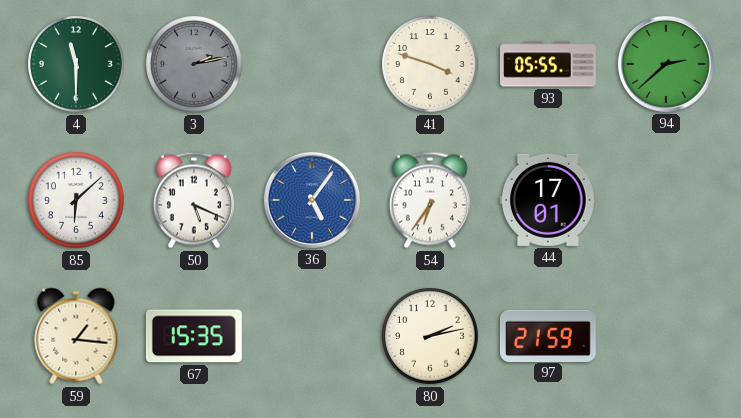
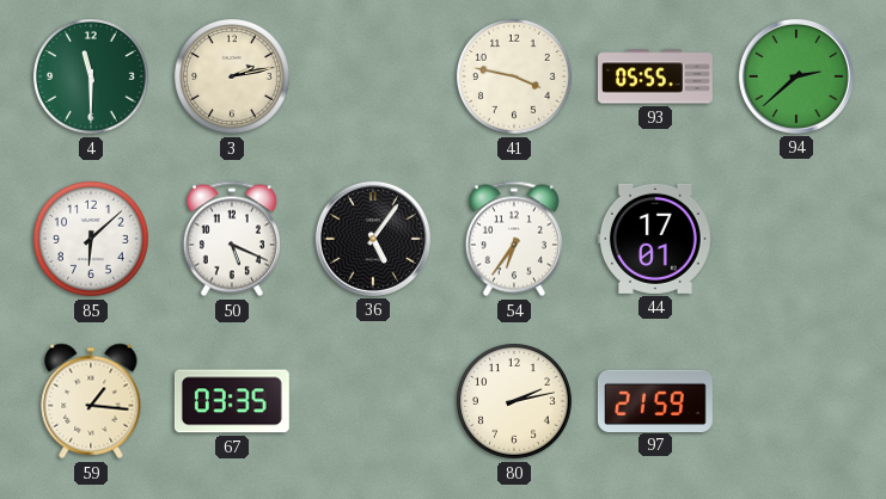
3 dial: grey -> cream
41: 3:48 -> 3:47
36 dial: blue -> black
67: 15:35 -> 03:35
